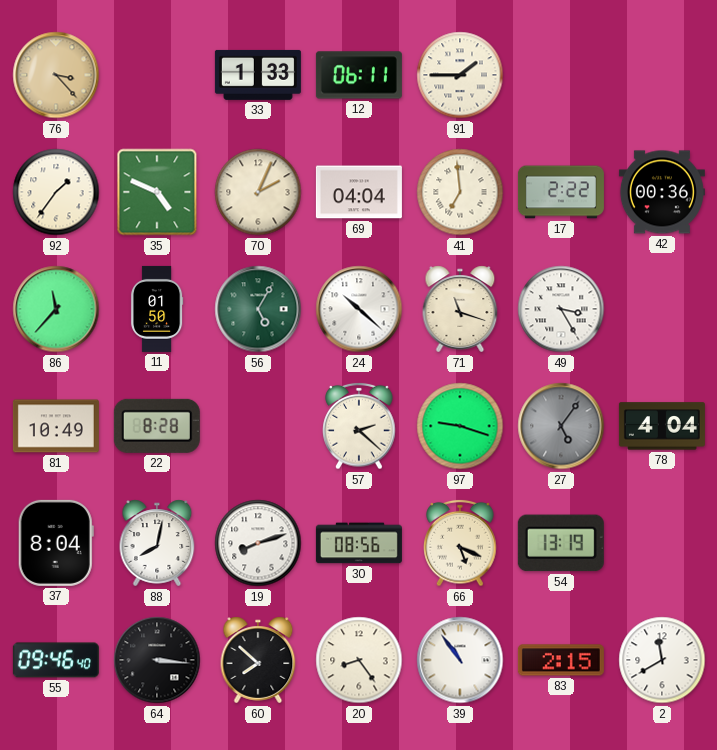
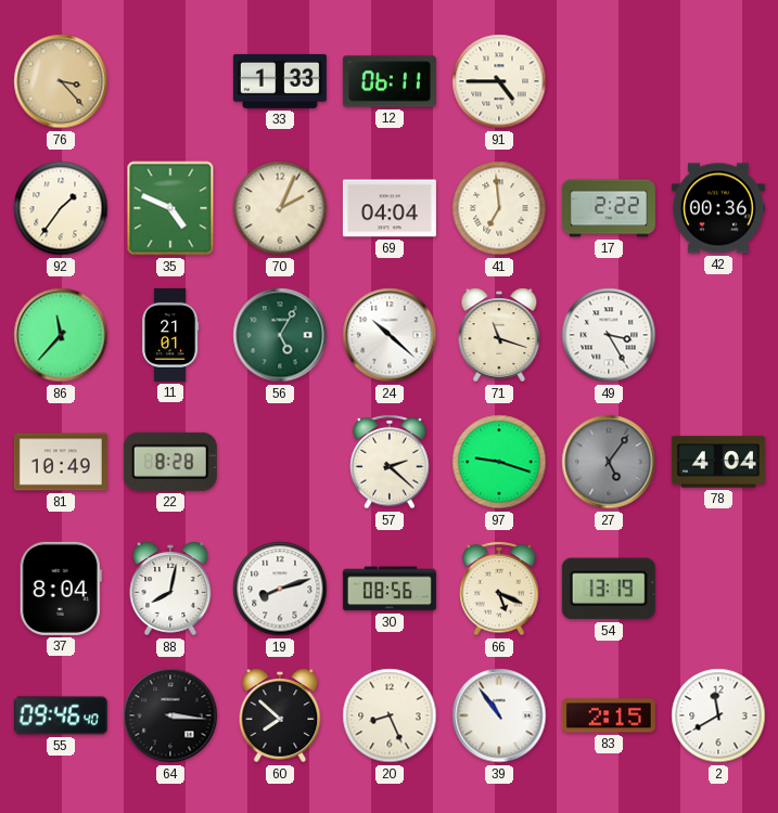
91: 1:45 -> 4:45
11: 01:50 -> 21:01
20: 8:24 -> 8:26
